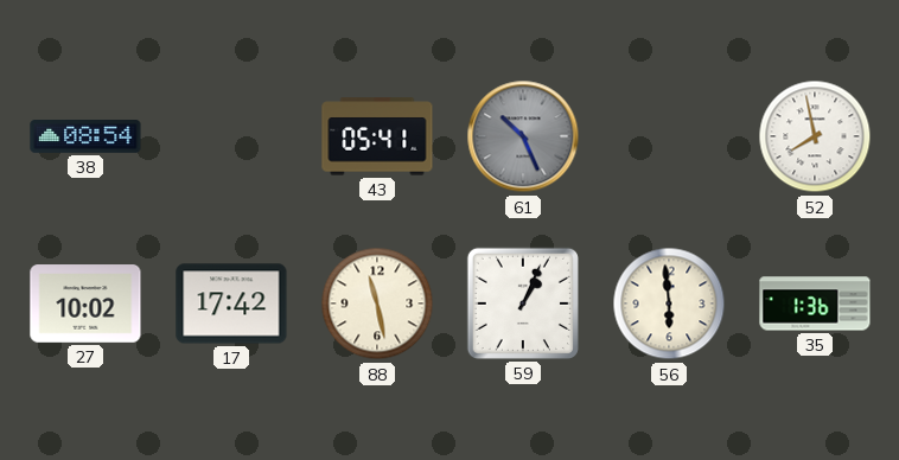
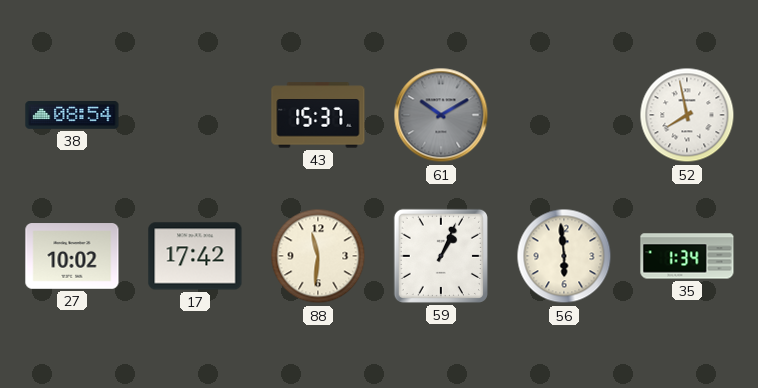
43: 05:41 -> 15:37
61: 10:26 -> 10:10
88: 11:28 -> 11:31
35: 1:36 -> 1:34
